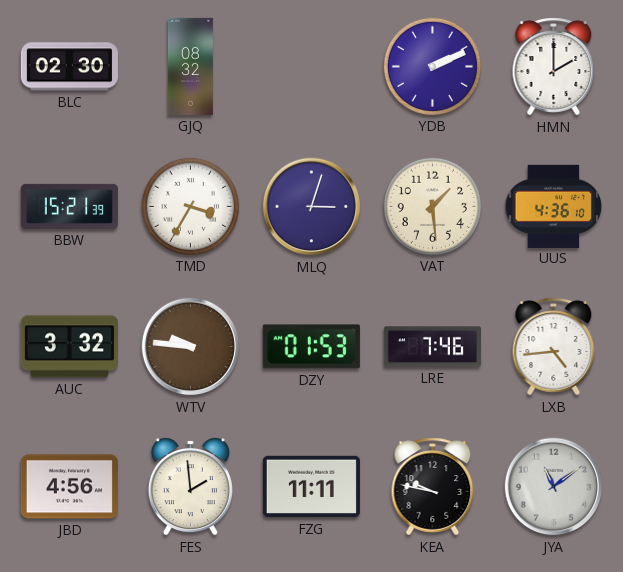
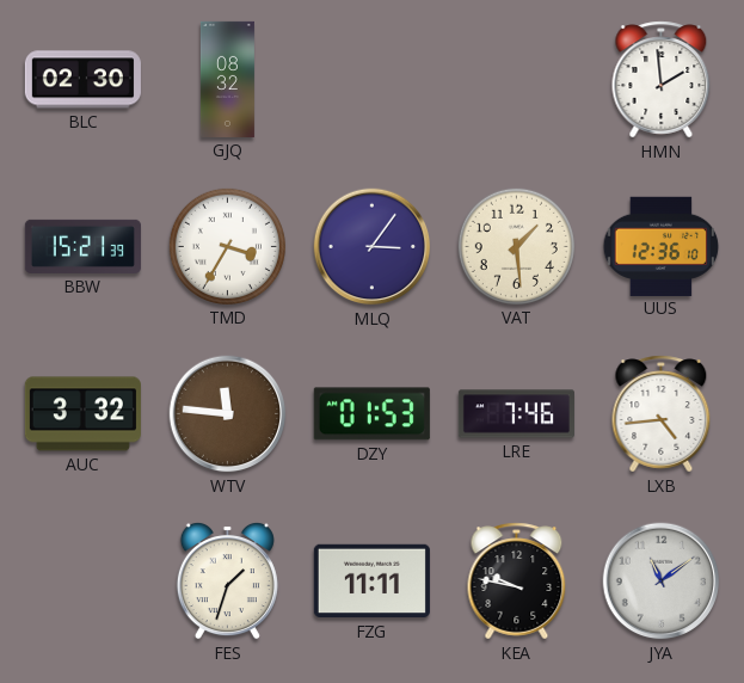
YDB: 2:11 -> none
HMN: 2:00 -> 1:59
MLQ: 3:03 -> 3:06
UUS: 4:36 -> 12:36
WTV: 9:46 -> 11:46
JBD: 4:56 -> none
FES: 1:59 -> 1:33
